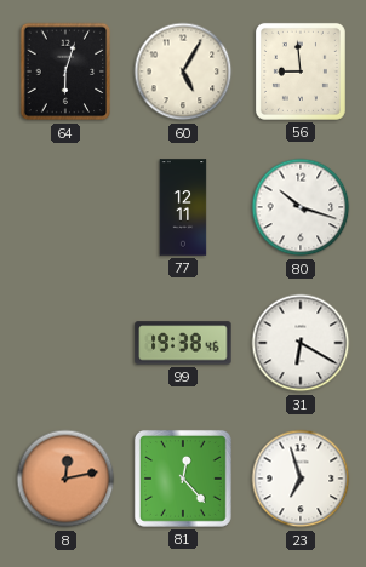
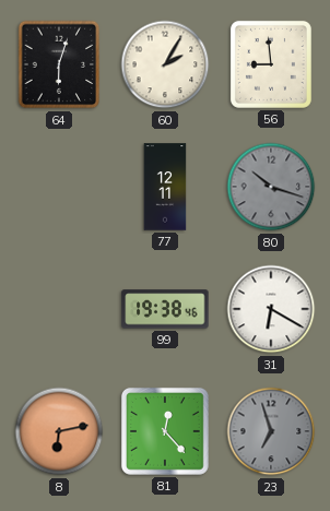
60: 5:05 -> 2:05
80 dial: white -> grey
8: 12:13 -> 6:13
23 dial: white -> grey
